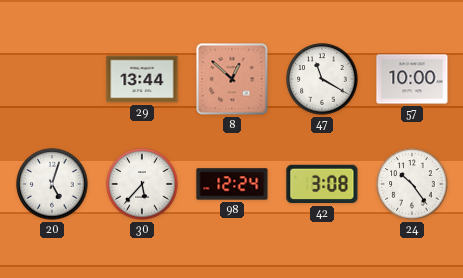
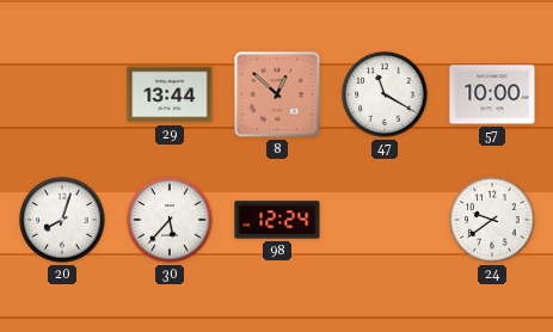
20: 5:03 -> 8:03
42: 3:08 -> none
24: 10:24 -> 9:39
